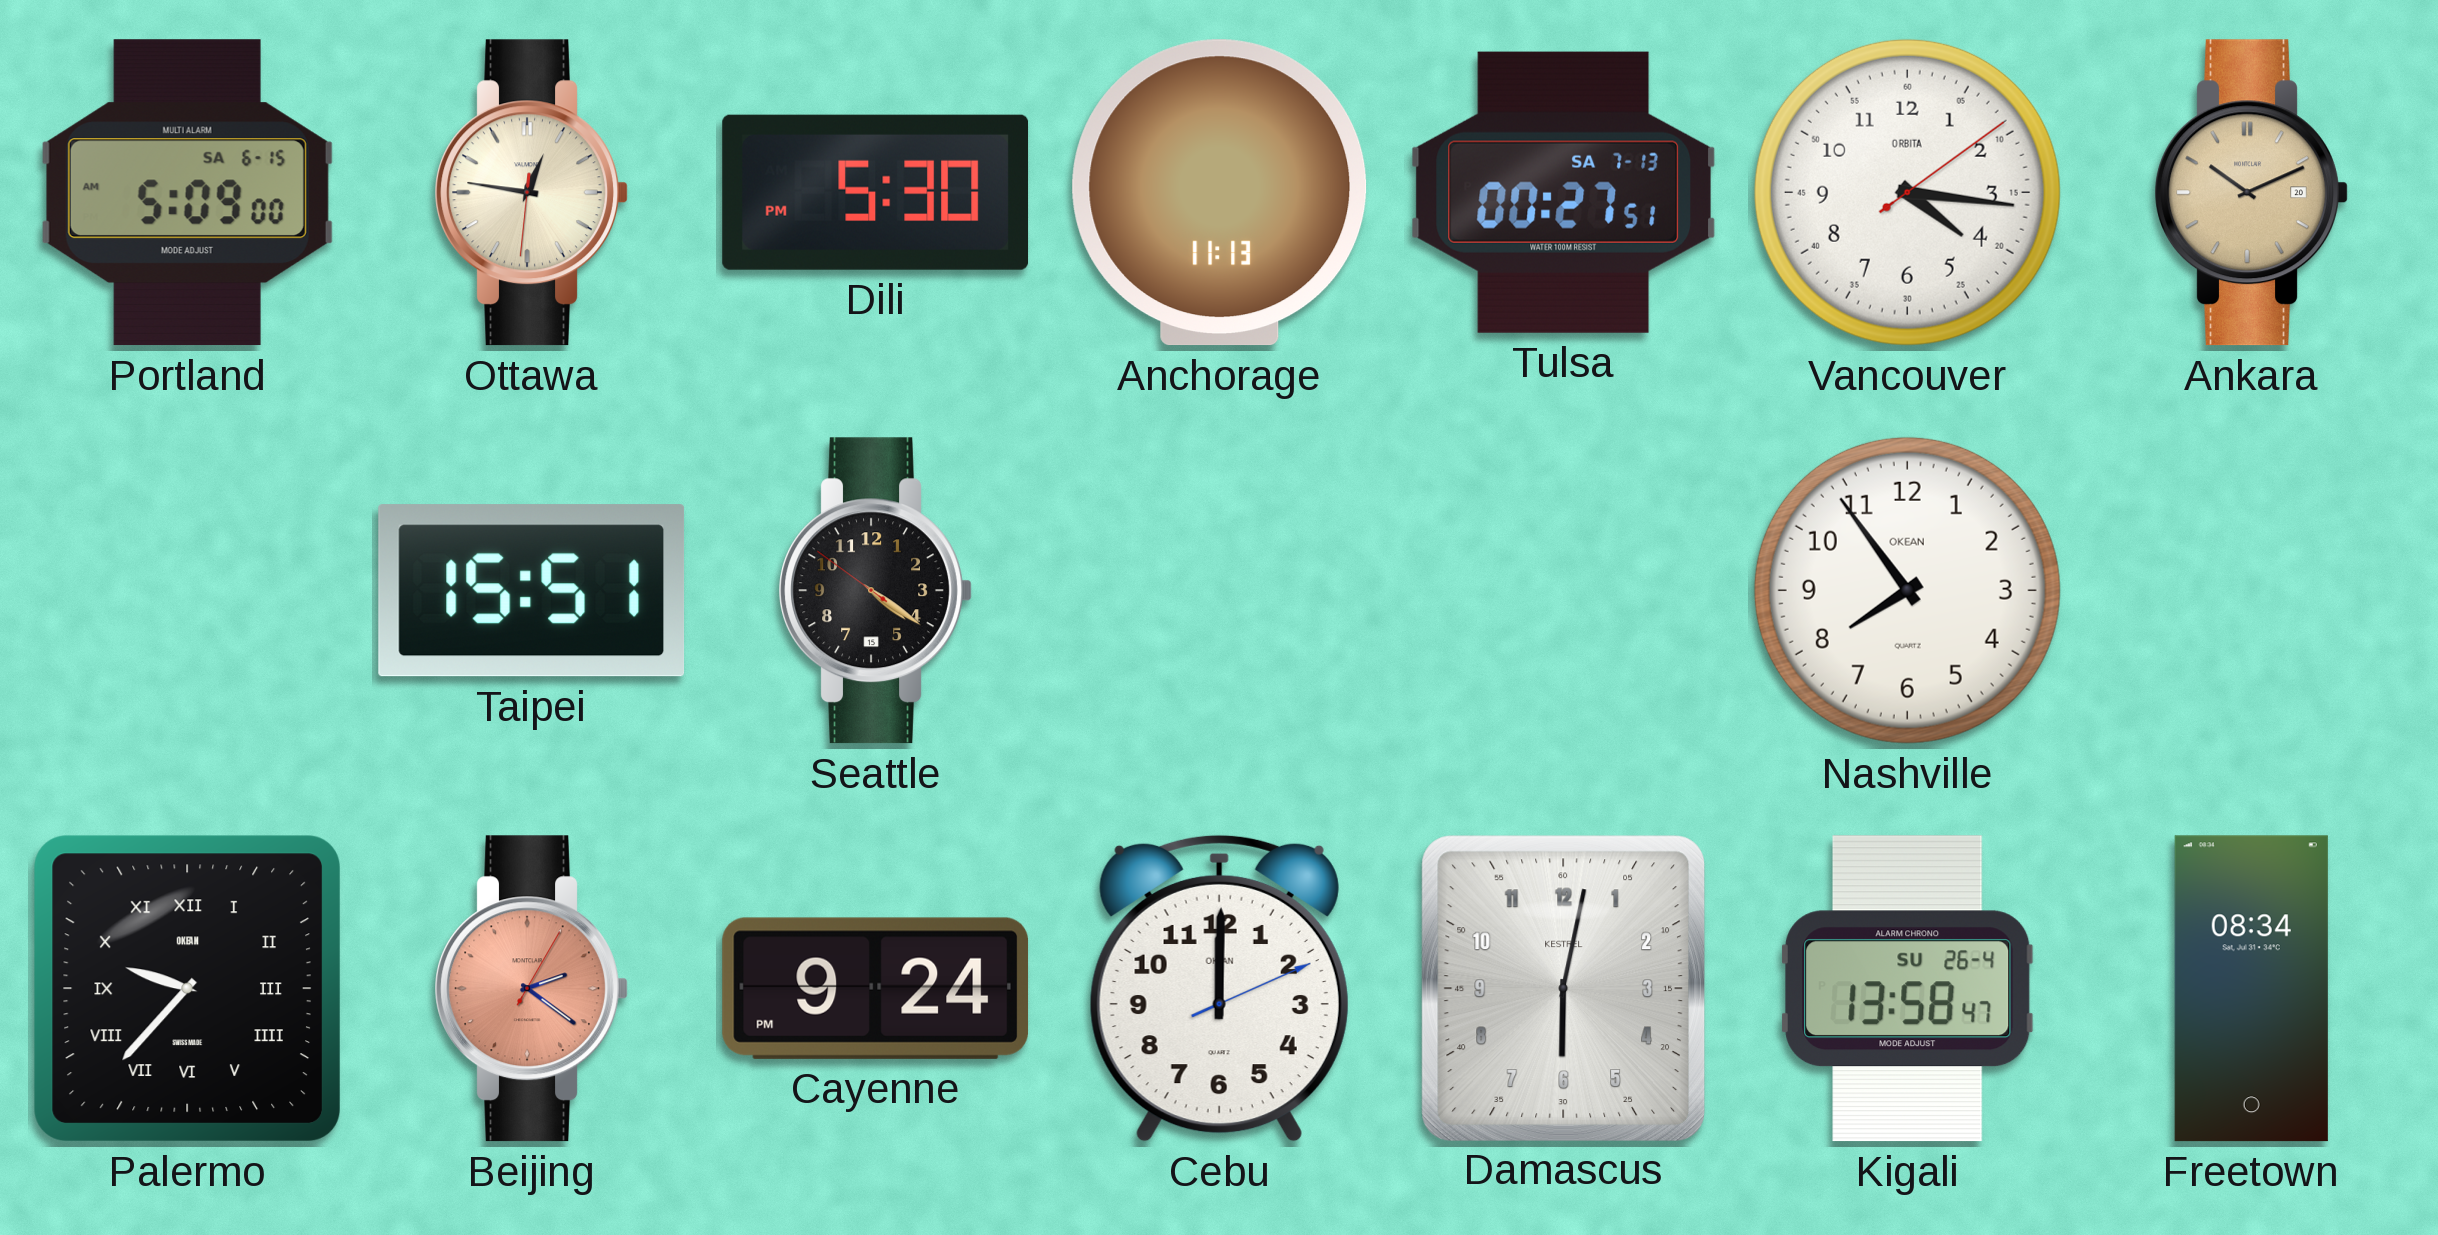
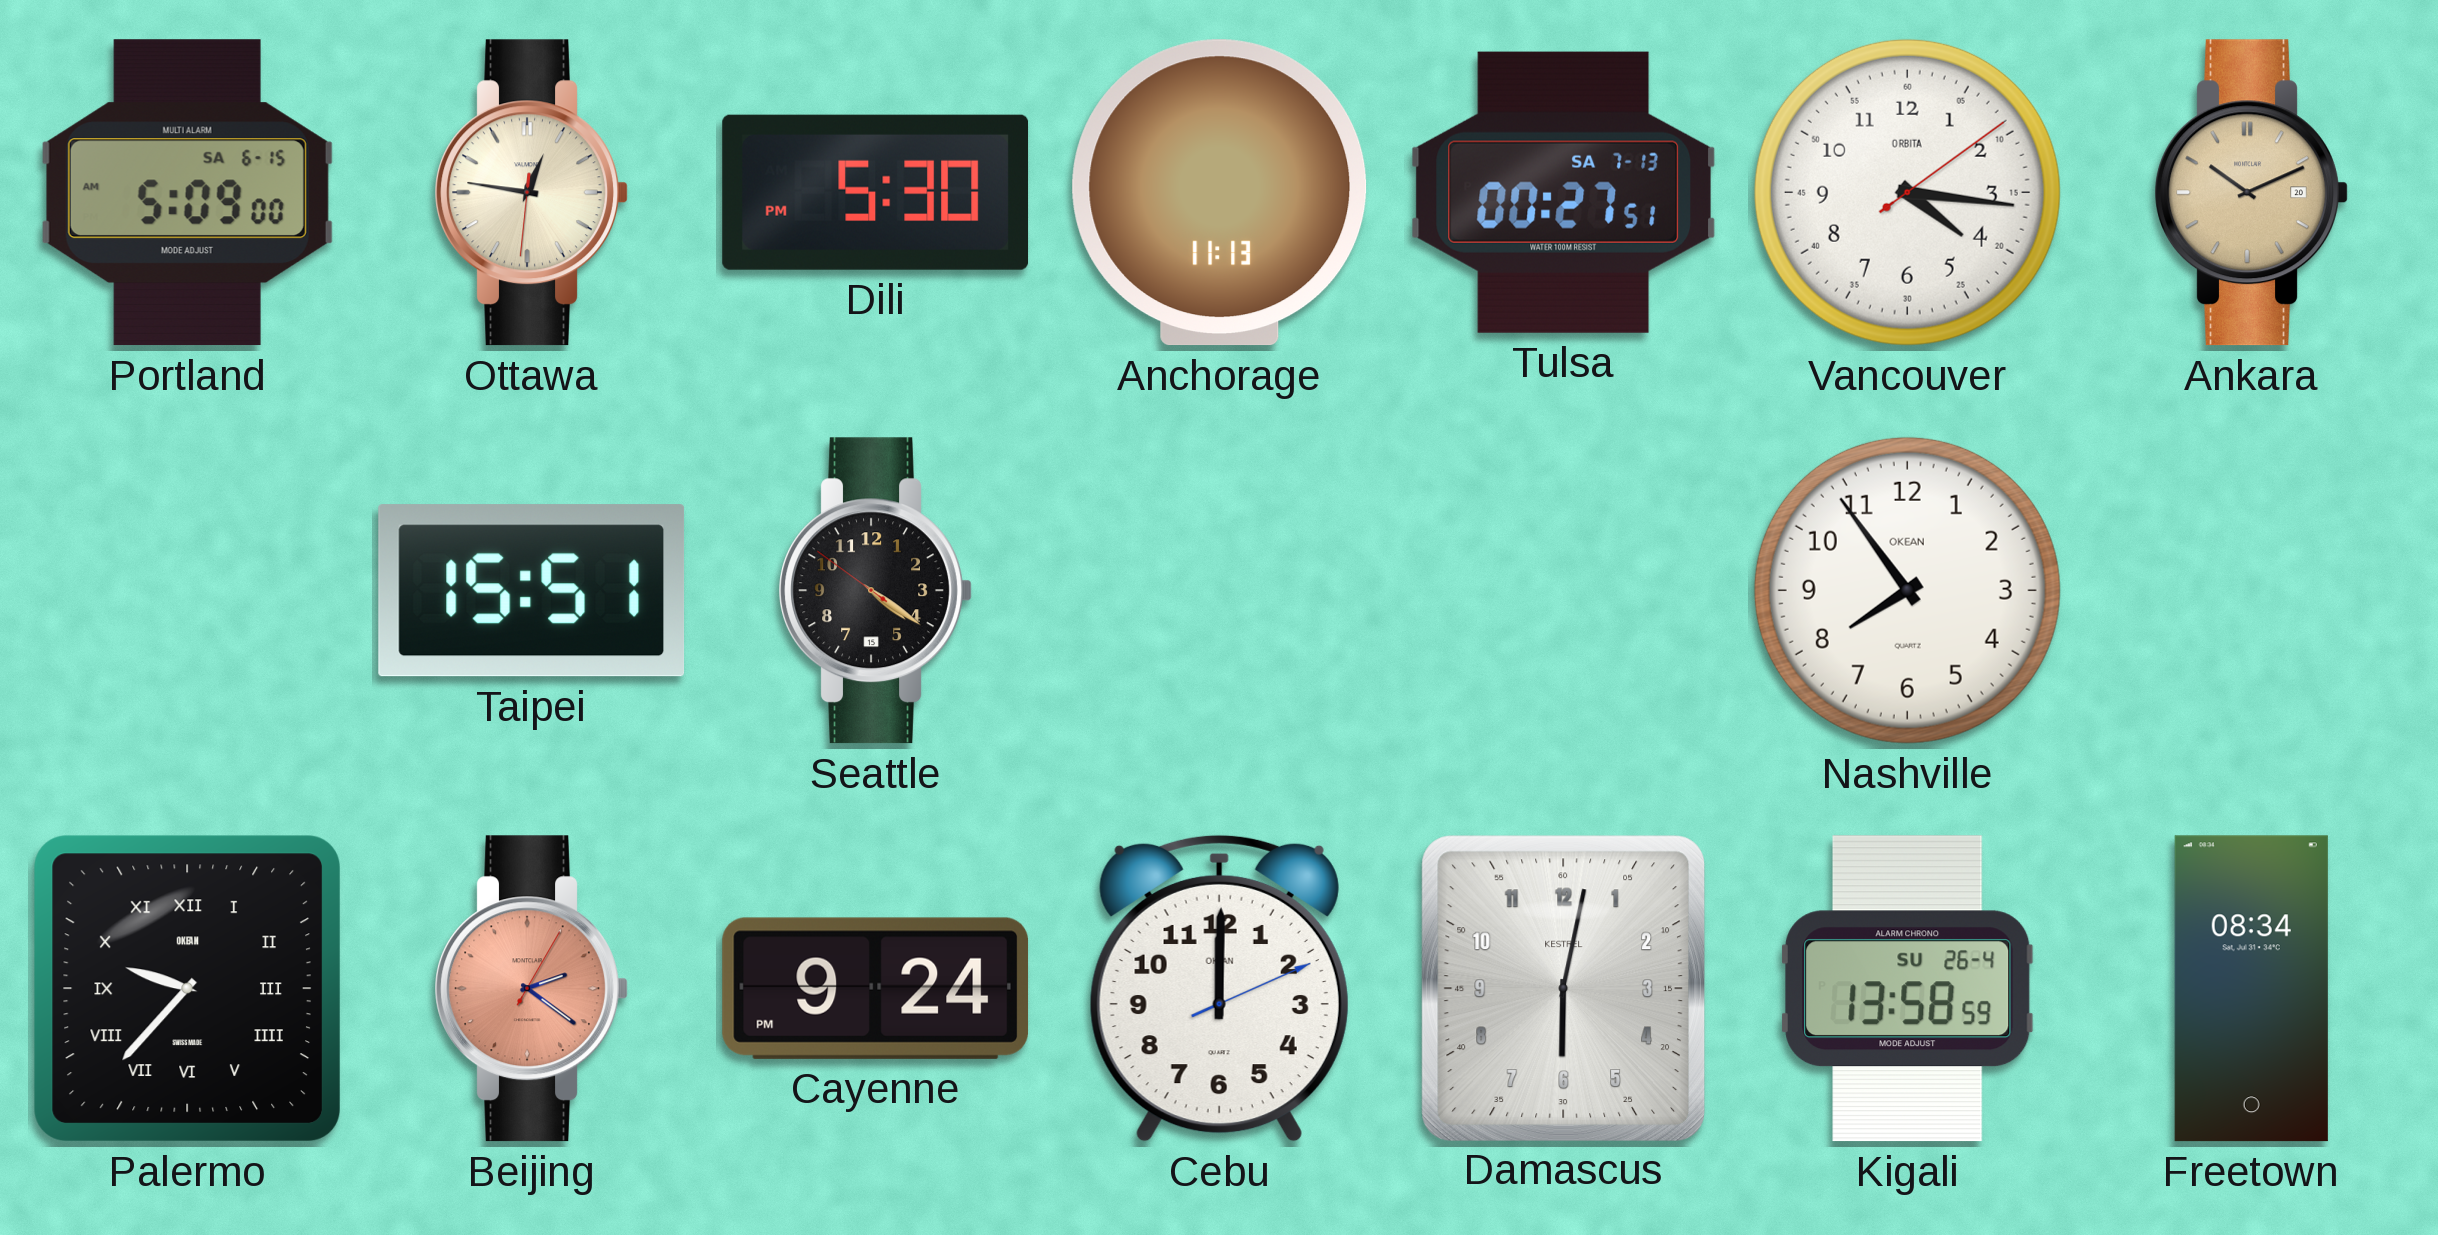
Kigali: 13:58:47 -> 13:58:59
